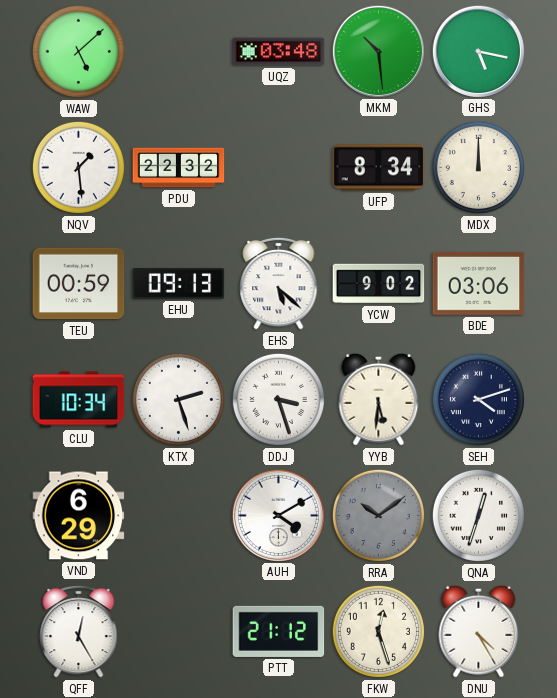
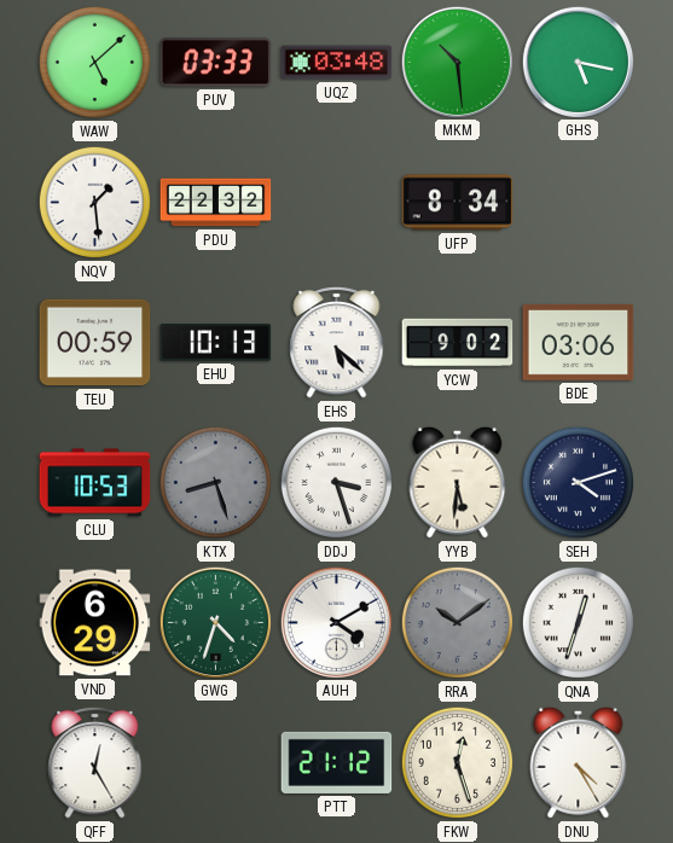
PUV: none -> 03:33
MDX: 12:00 -> none
EHU: 09:13 -> 10:13
CLU: 10:34 -> 10:53
KTX: 2:27 -> 8:27
KTX dial: white -> grey
GWG: none -> 4:33
